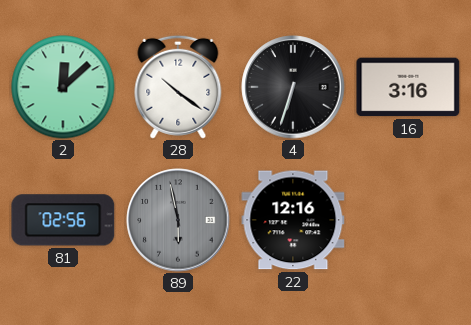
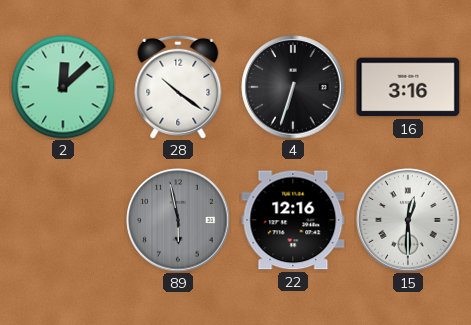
81: 02:56 -> none
15: none -> 12:30
